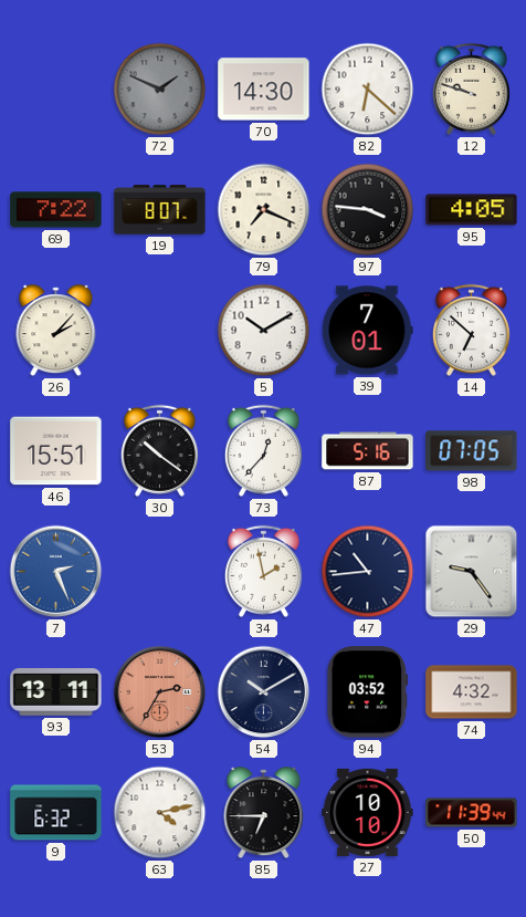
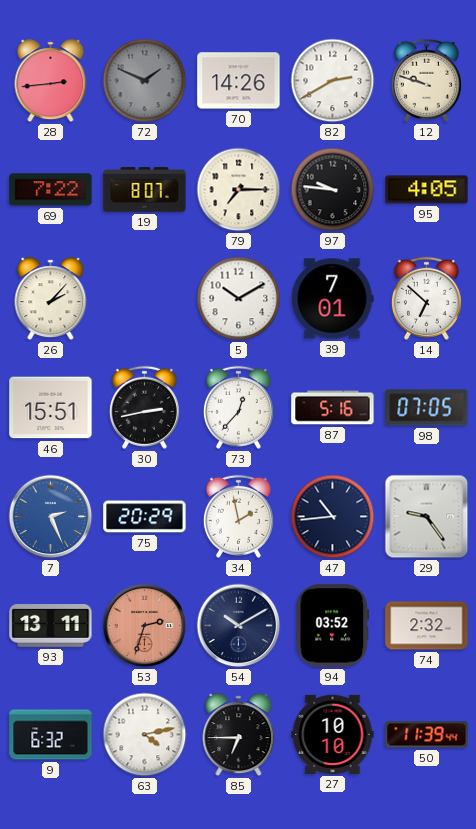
28: none -> 2:44
70: 14:30 -> 14:26
82: 6:22 -> 2:40
79: 7:19 -> 7:15
97: 3:46 -> 9:46
30: 10:21 -> 2:43
75: none -> 20:29
53: 2:35 -> 2:33
74: 4:32 -> 2:32
